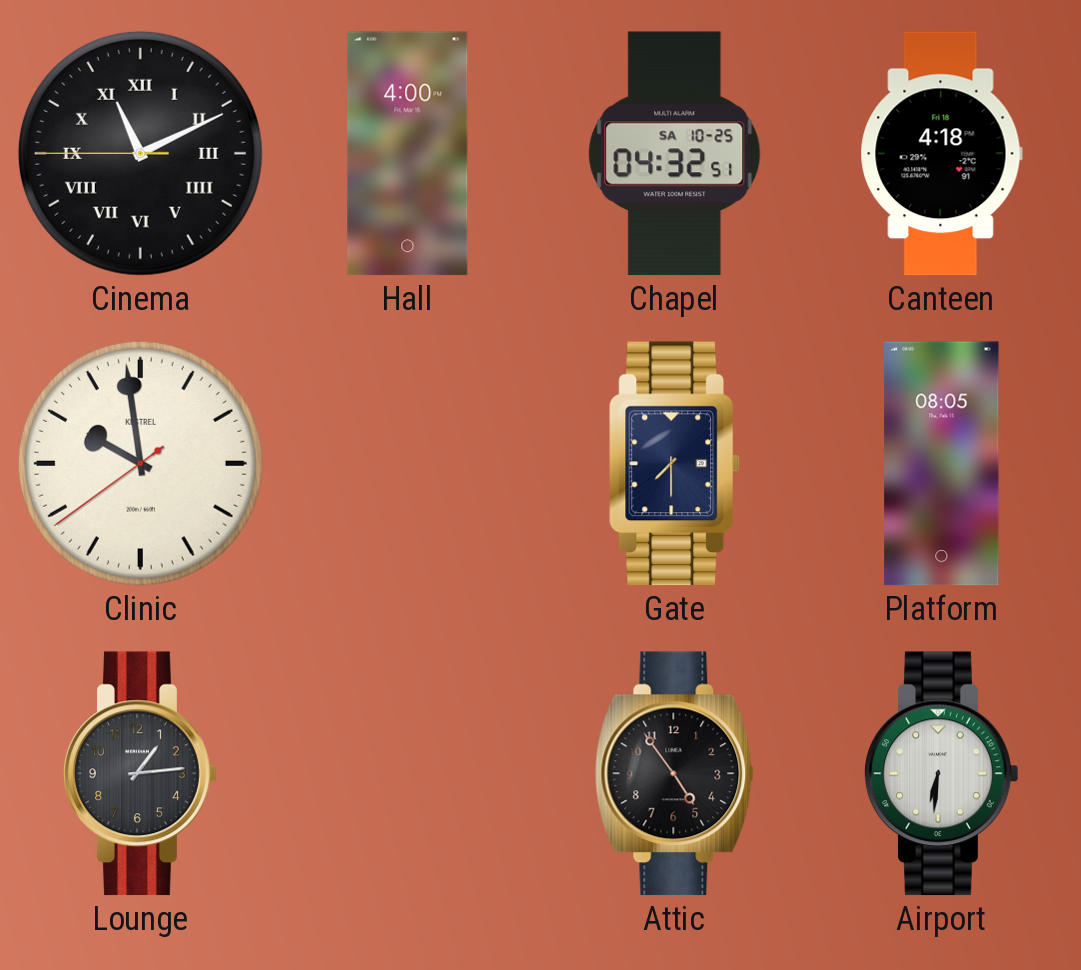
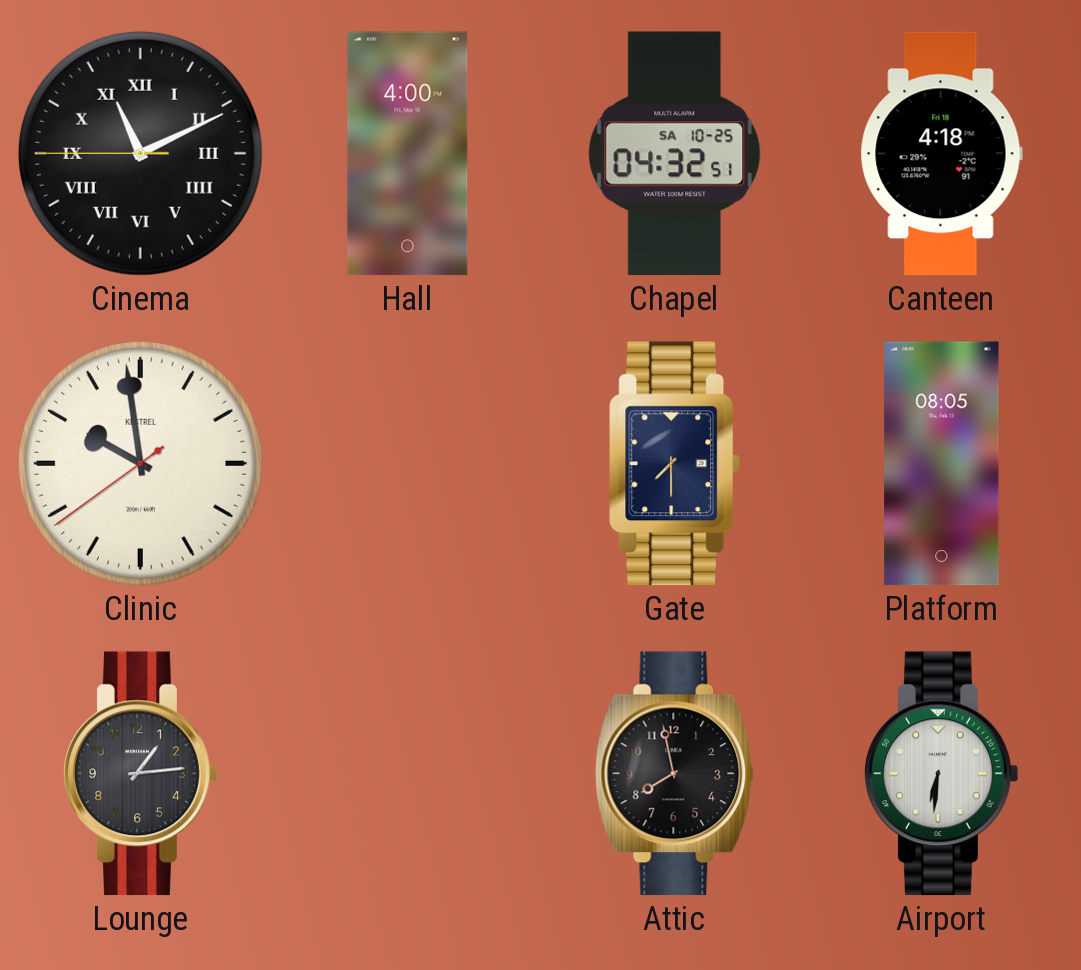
Attic: 4:54 -> 7:58
